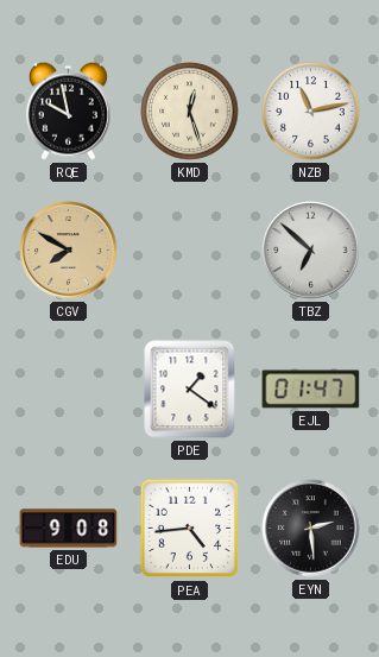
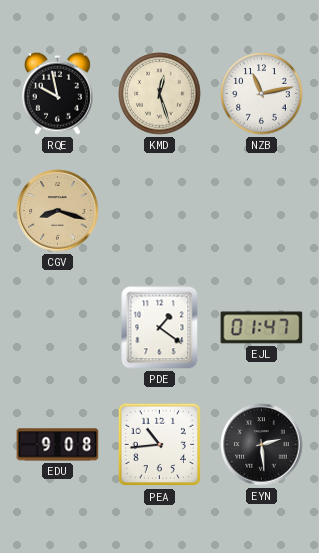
CGV: 7:50 -> 8:18
TBZ: 6:52 -> none
PEA: 4:44 -> 10:44
